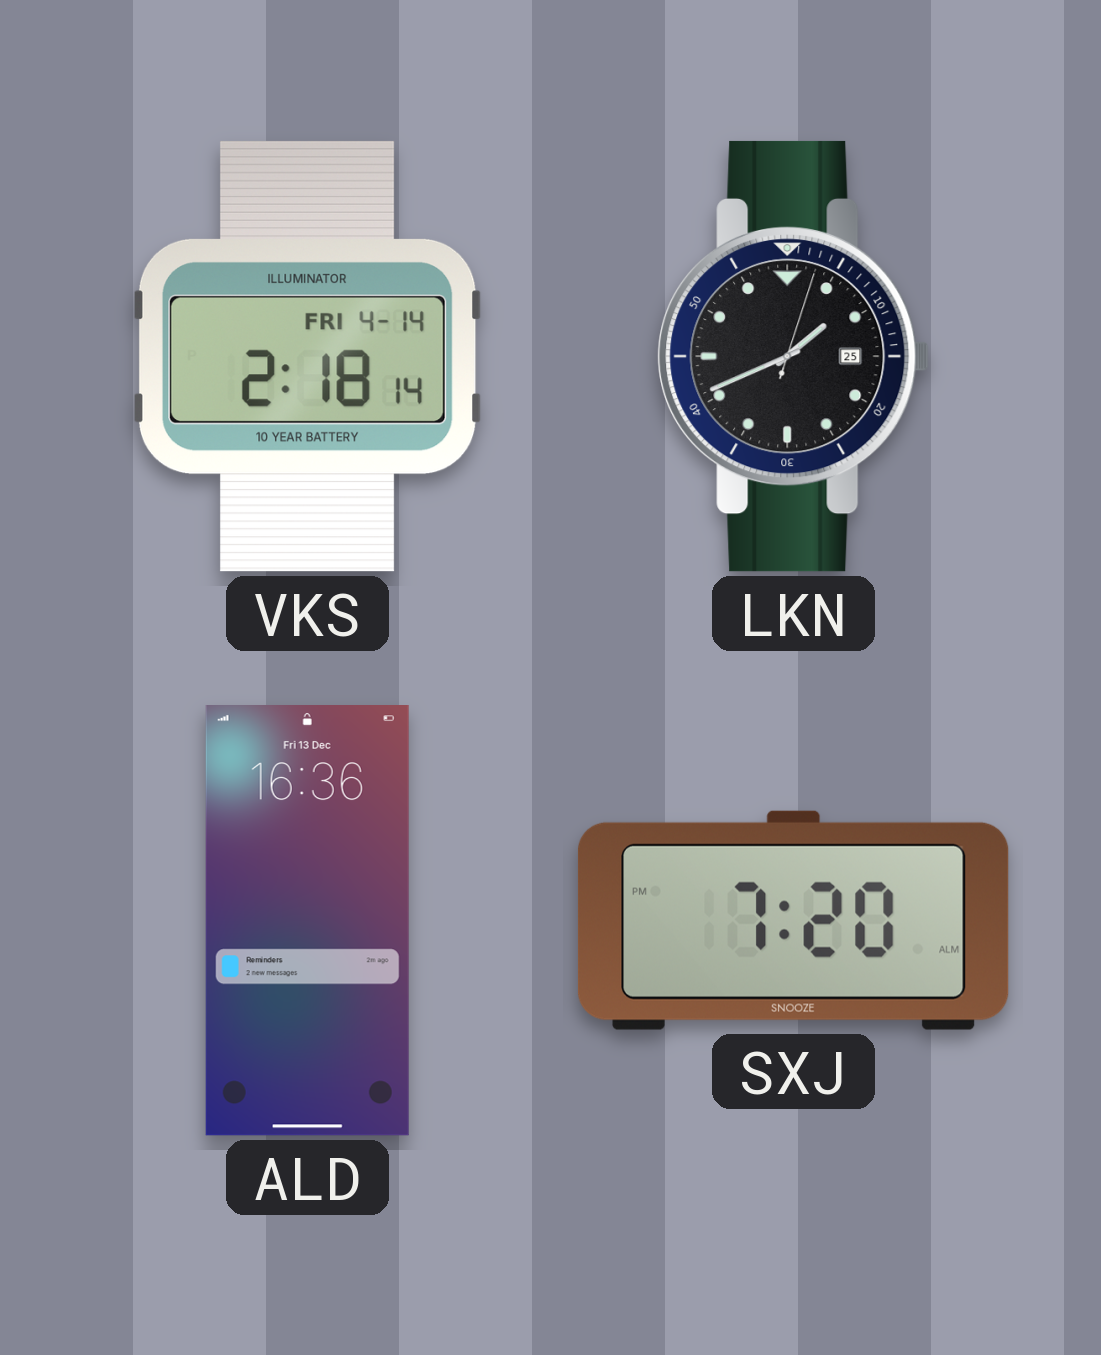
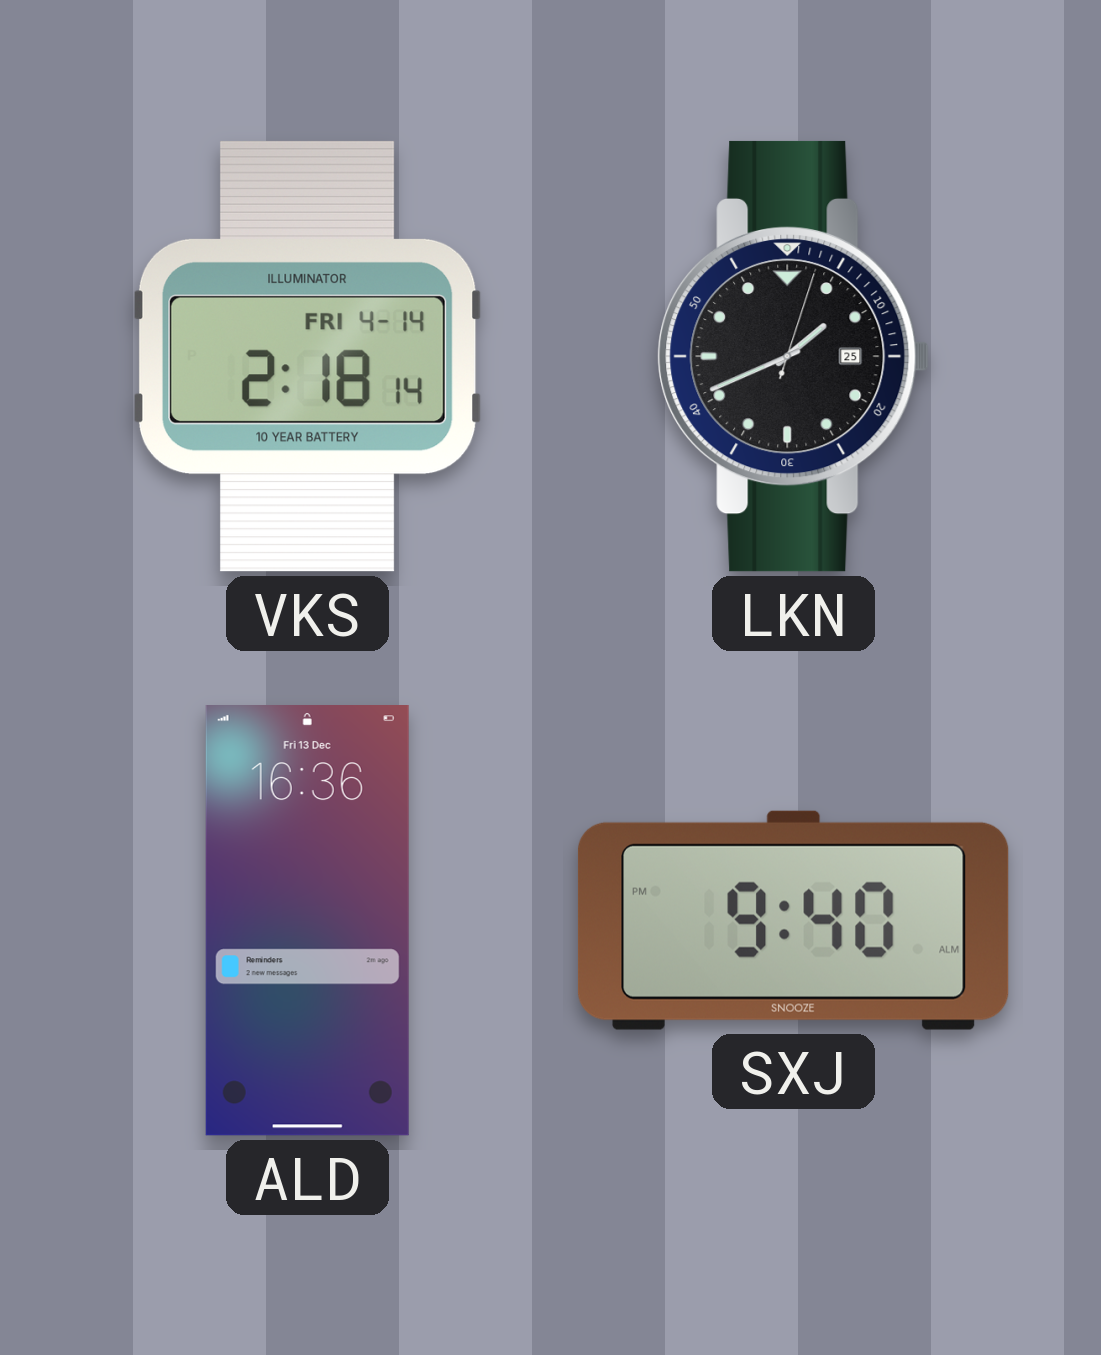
SXJ: 7:20 -> 9:40
